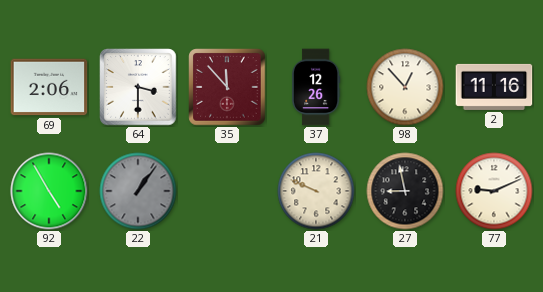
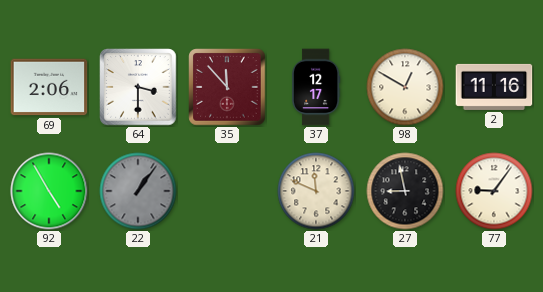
37: 12:26 -> 12:17
98: 12:53 -> 12:50
21: 9:49 -> 11:49
77: 9:11 -> 9:06
